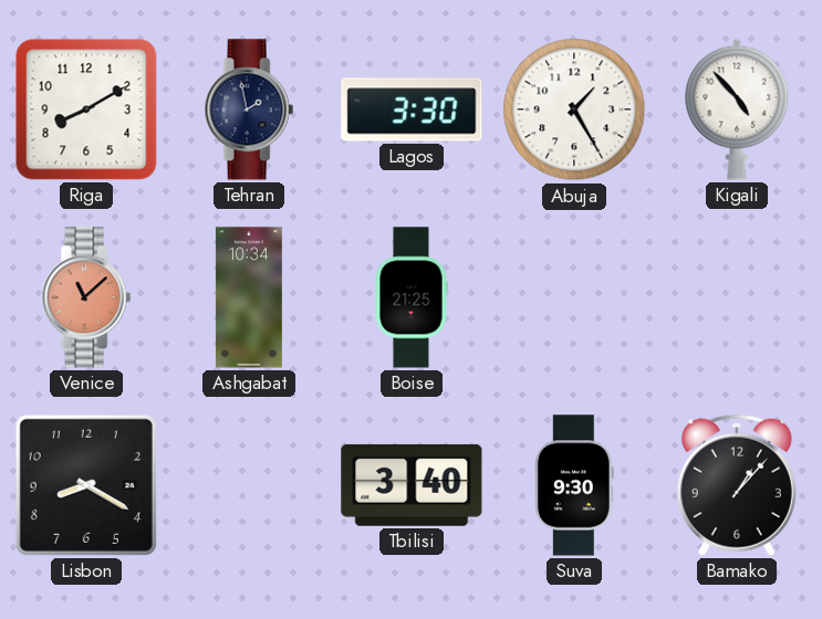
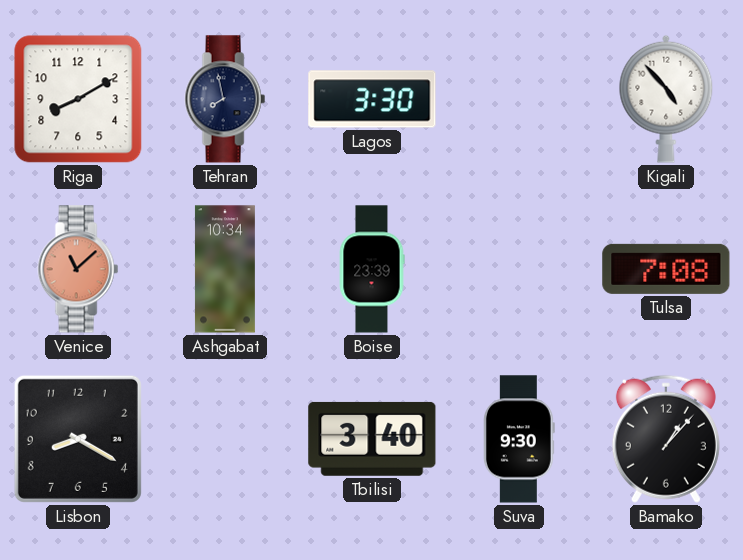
Tehran: 1:58 -> 7:58
Abuja: 1:25 -> none
Boise: 21:25 -> 23:39
Tulsa: none -> 7:08
